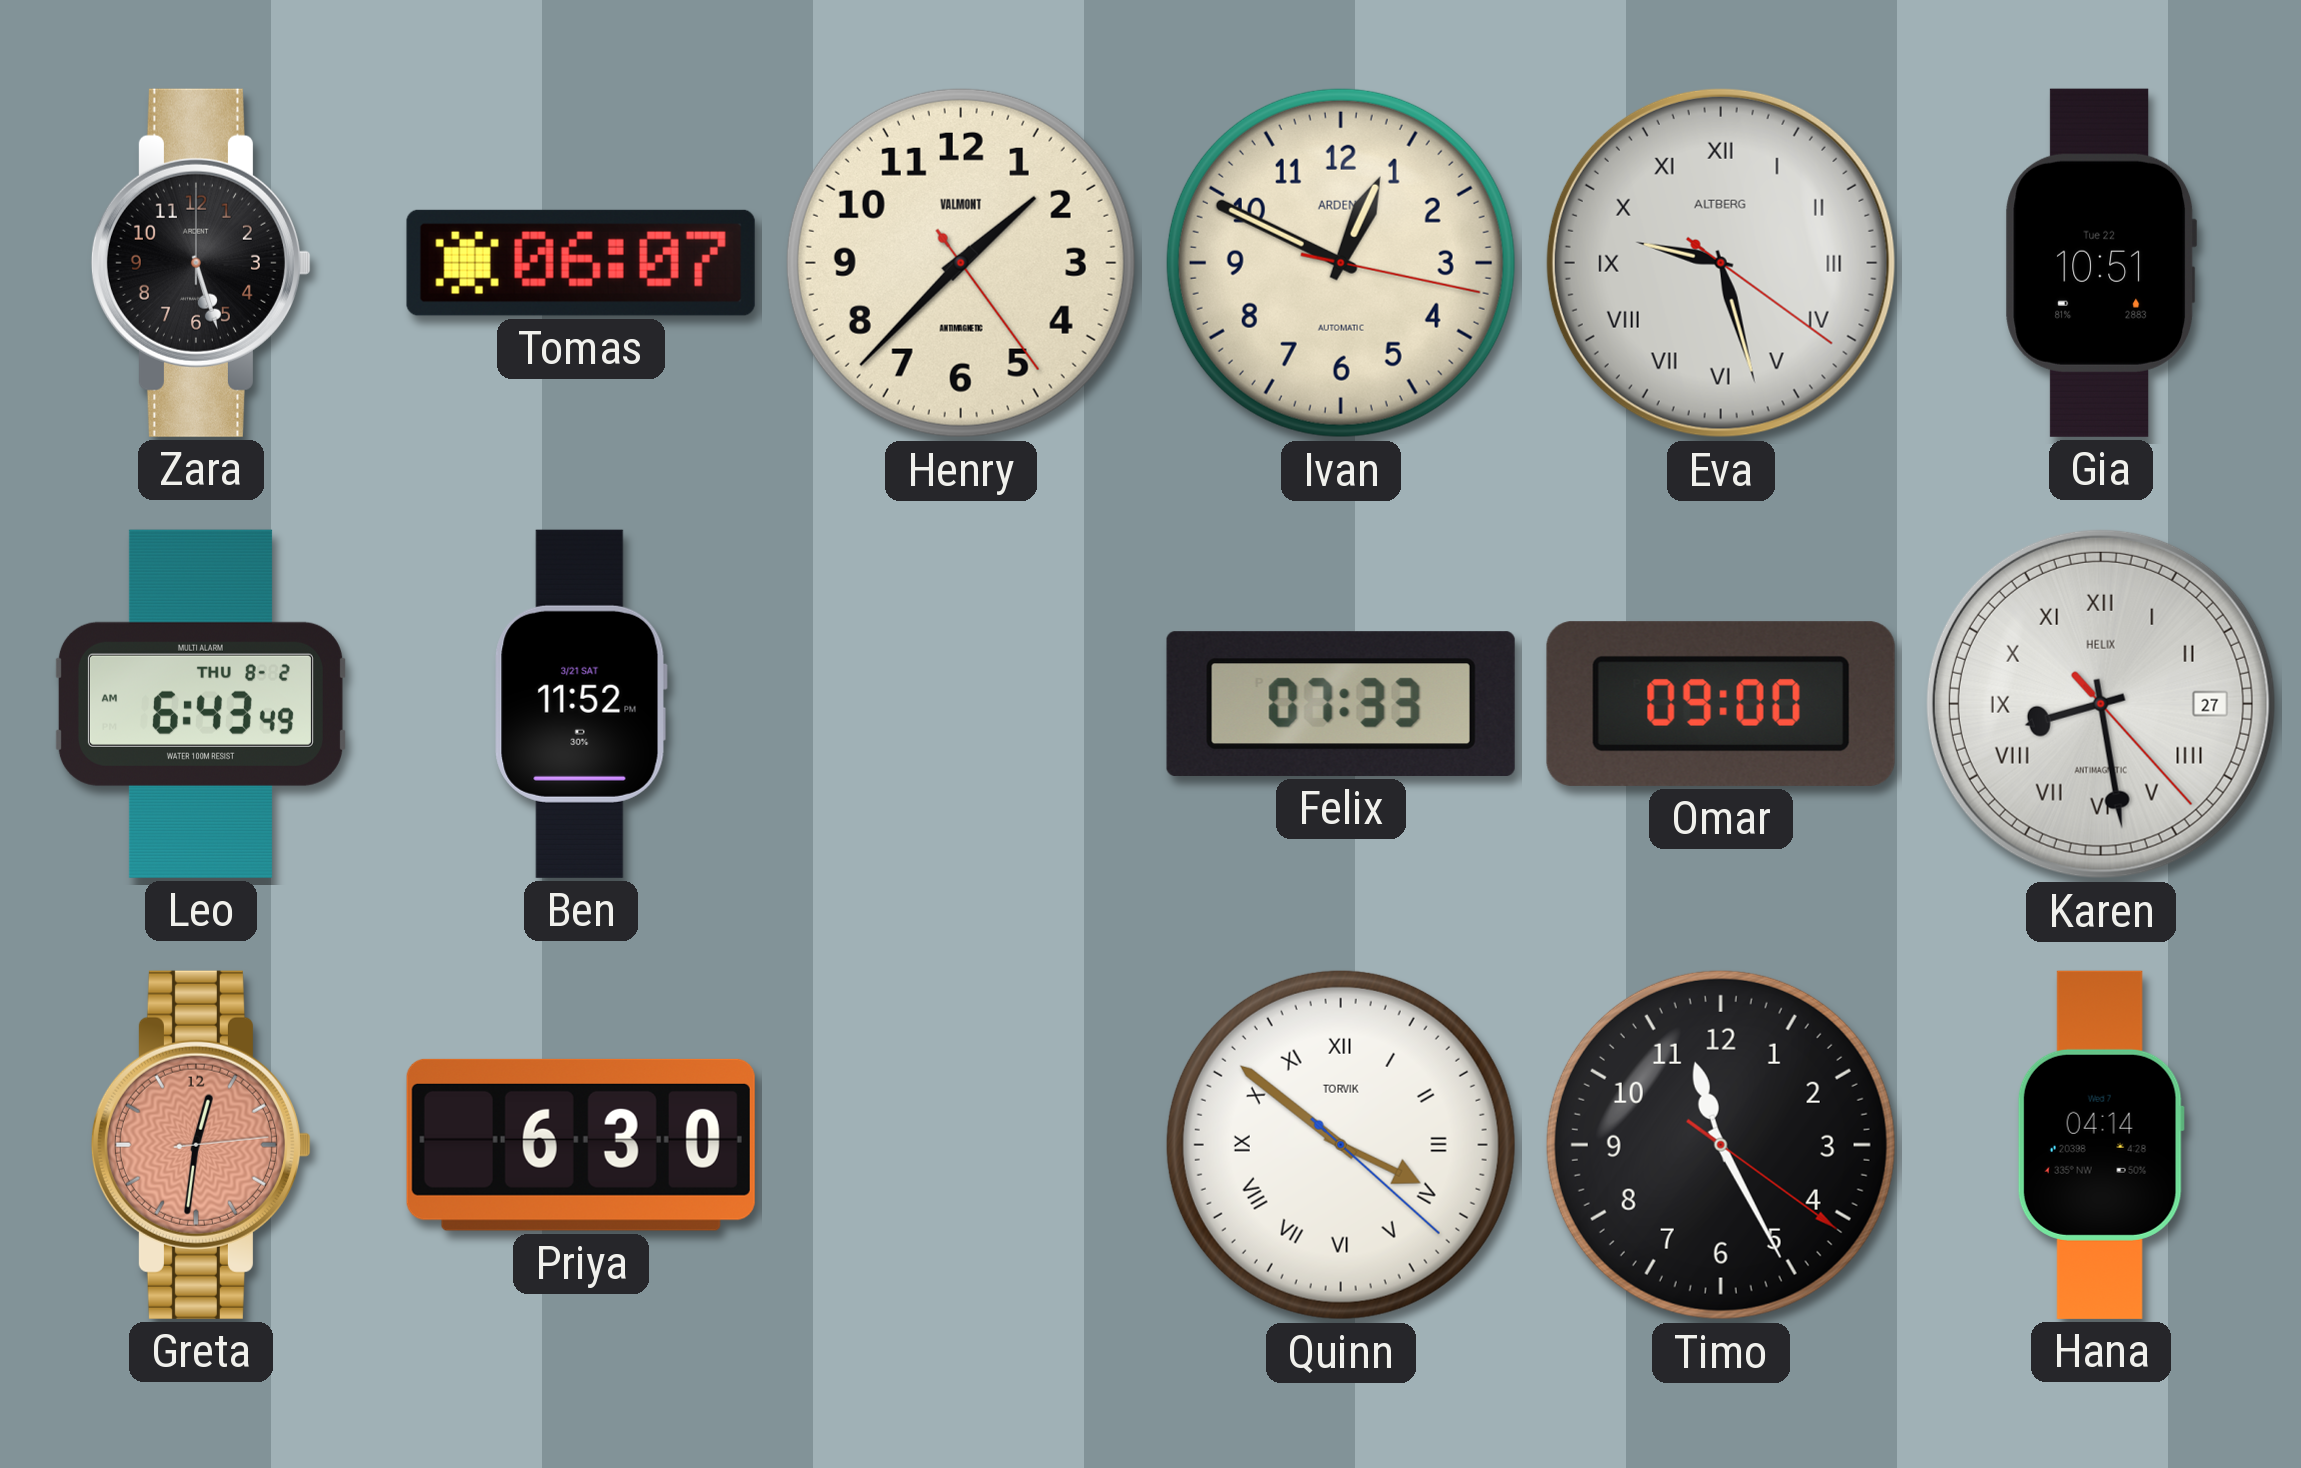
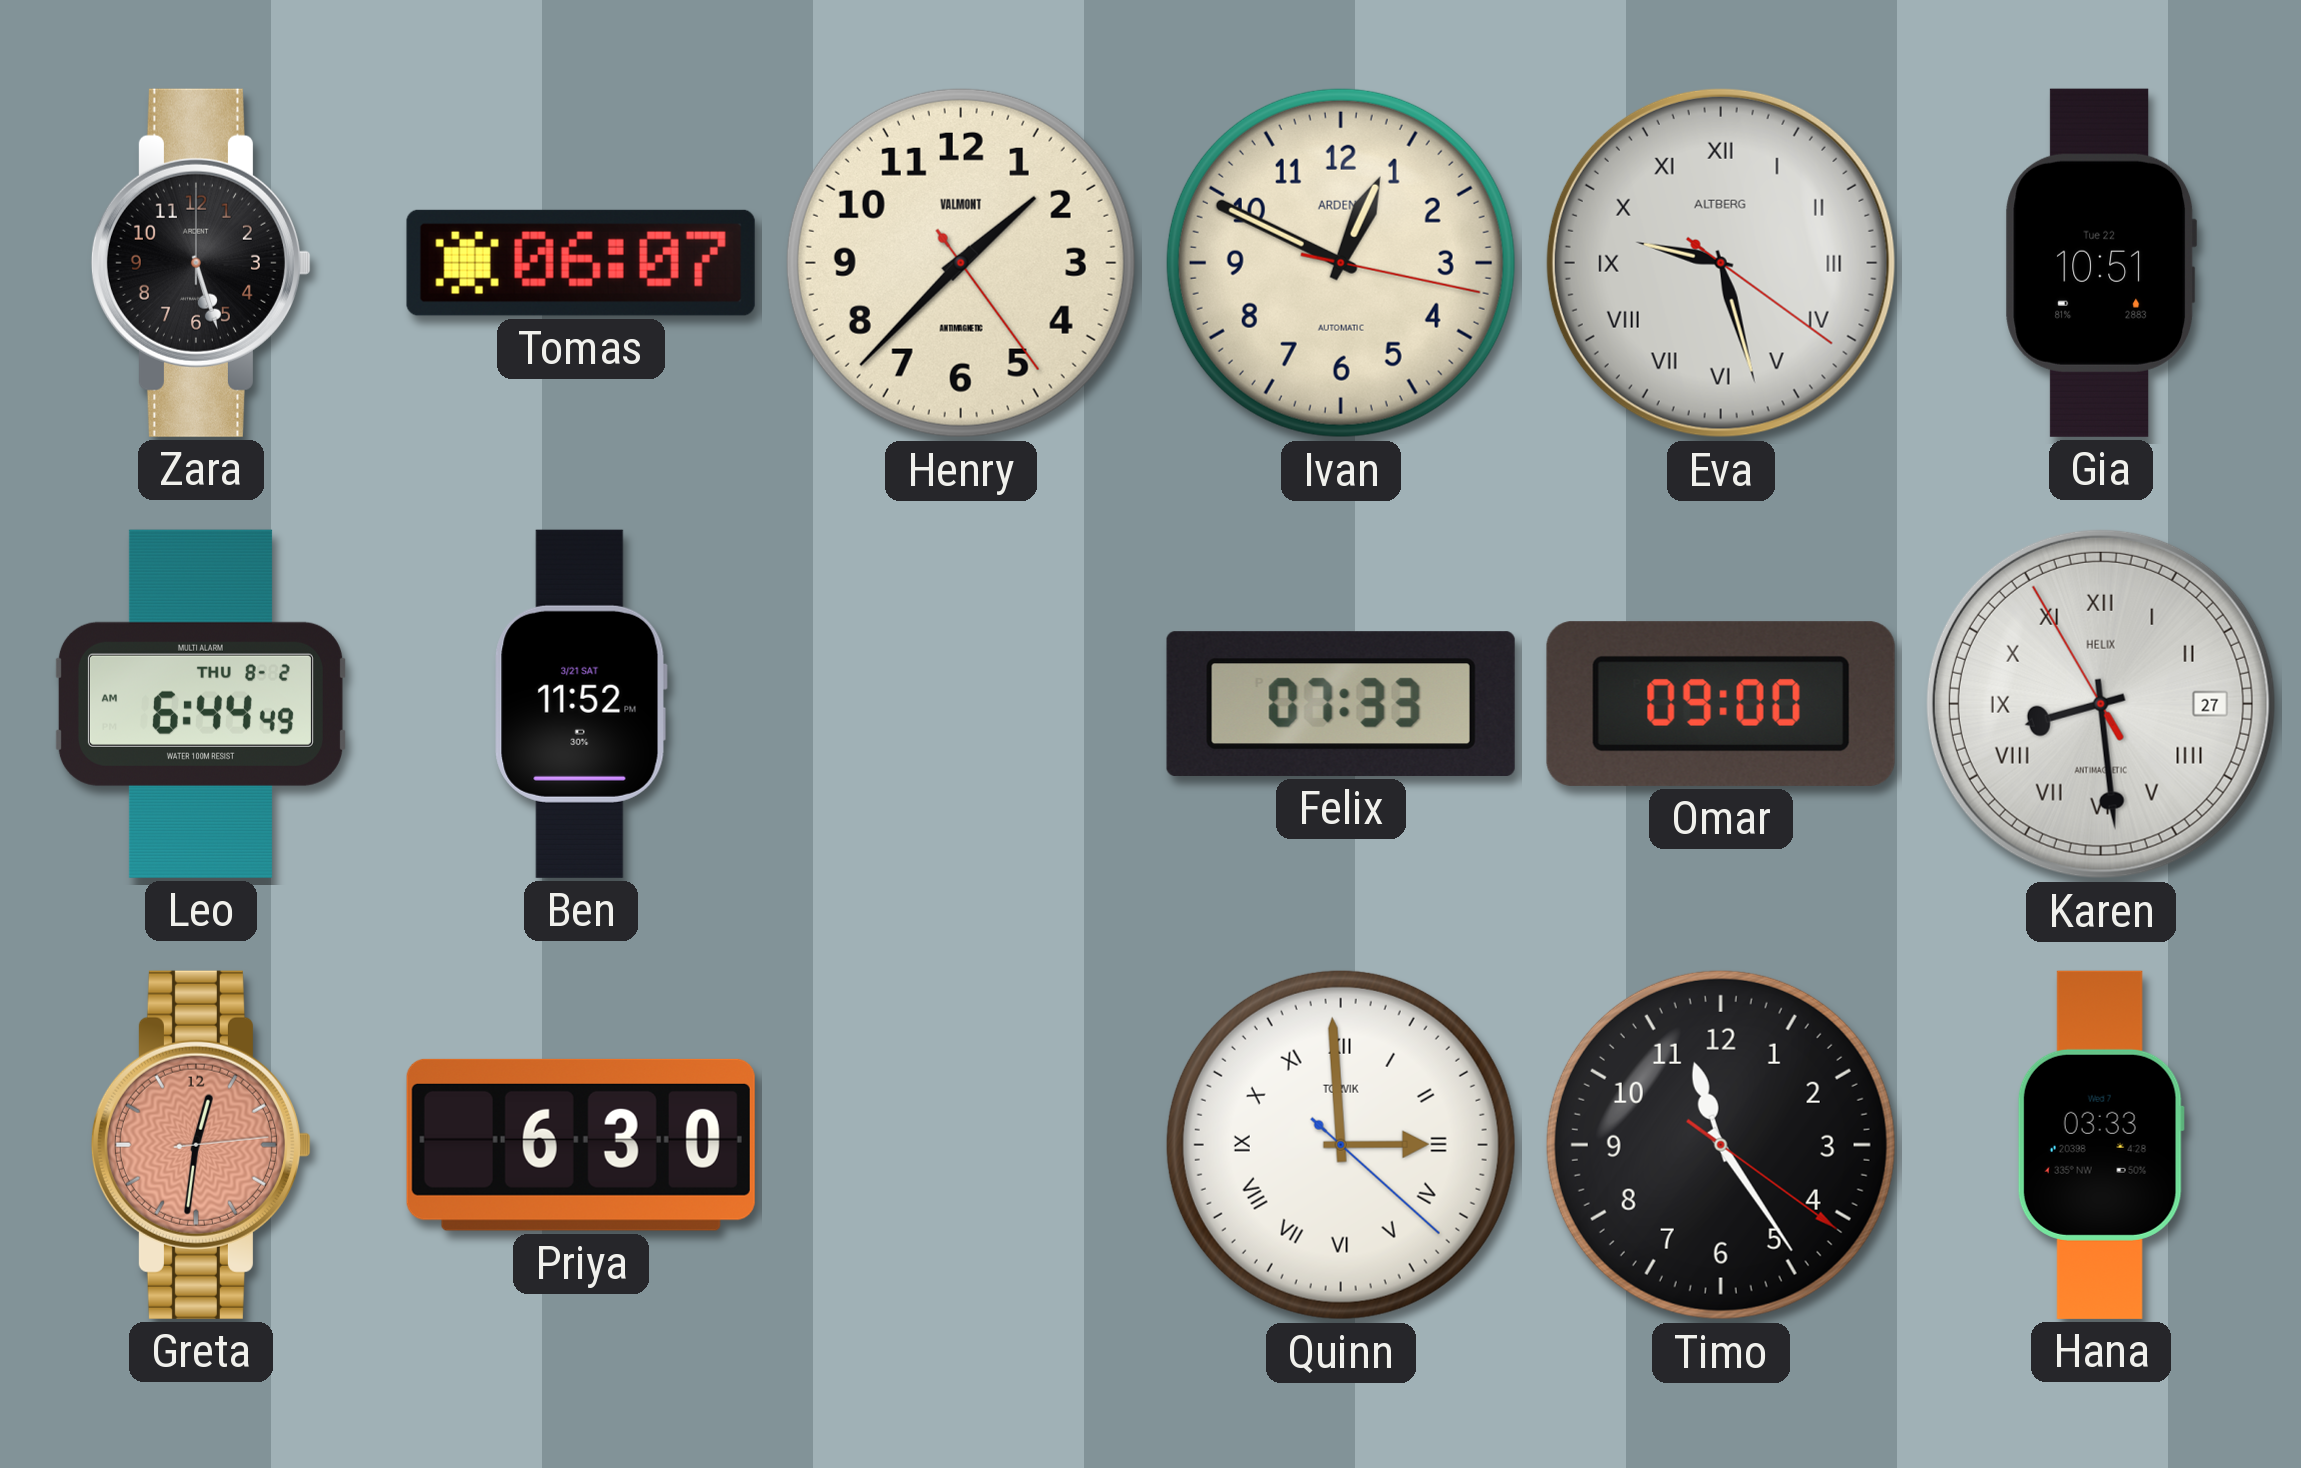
Leo: 6:43 -> 6:44
Karen: 8:28:23 -> 8:28:55
Quinn: 3:51 -> 2:59
Timo: 11:25 -> 11:24
Hana: 04:14 -> 03:33
